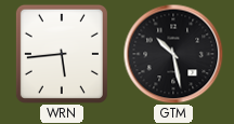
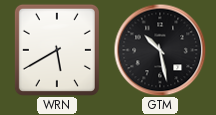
WRN: 5:44 -> 5:40
